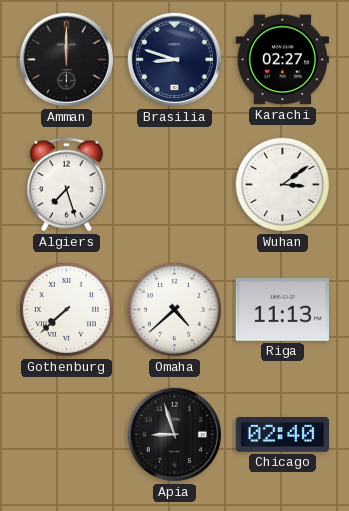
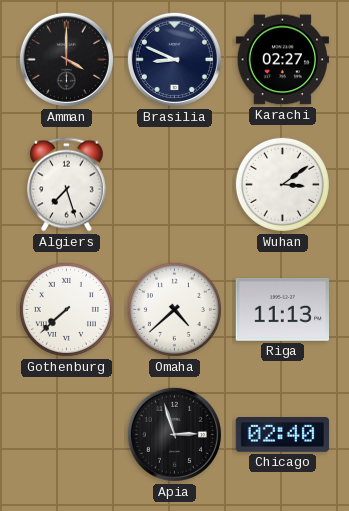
Amman: 12:00 -> 4:00
Brasilia: 8:48 -> 8:49
Apia: 8:57 -> 2:57
